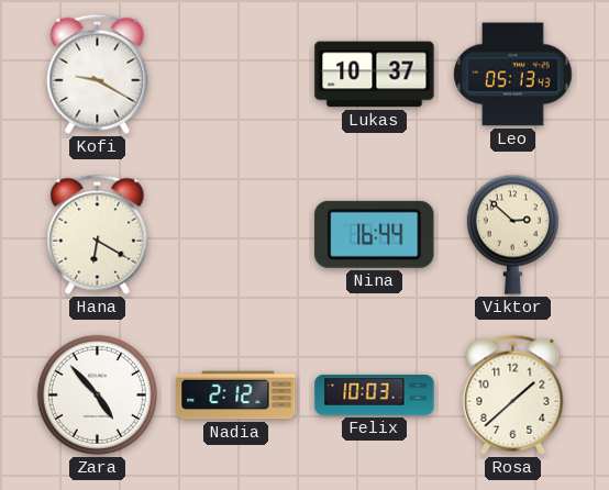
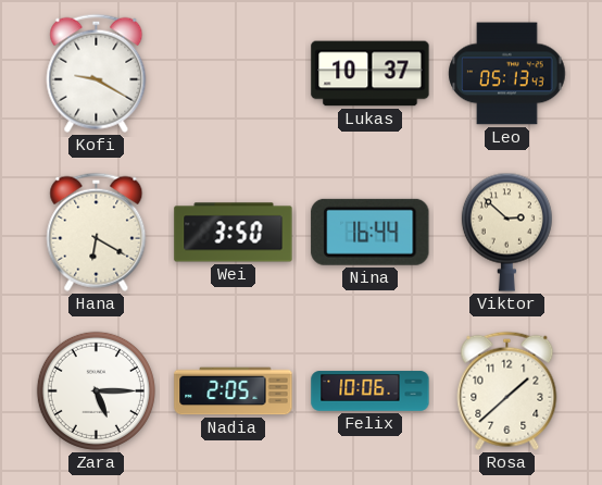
Wei: none -> 3:50
Zara: 4:53 -> 5:15
Nadia: 2:12 -> 2:05
Felix: 10:03 -> 10:06
